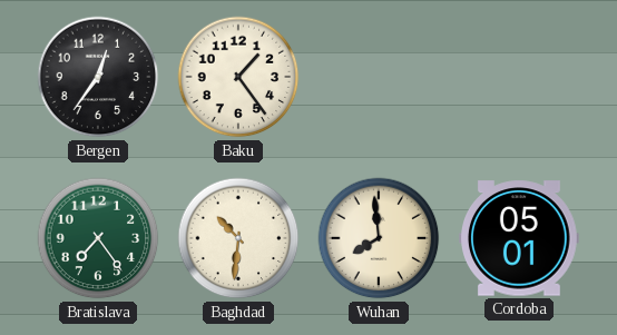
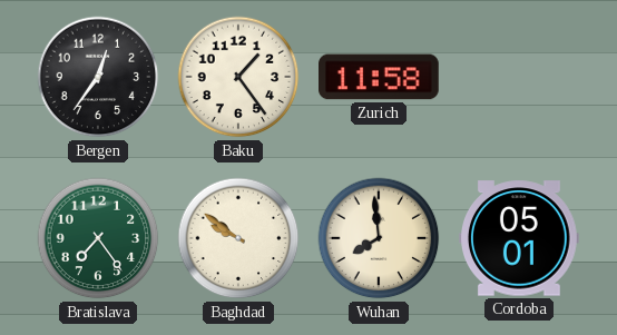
Zurich: none -> 11:58
Baghdad: 10:31 -> 9:51
